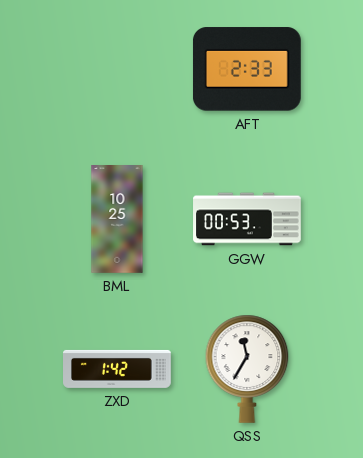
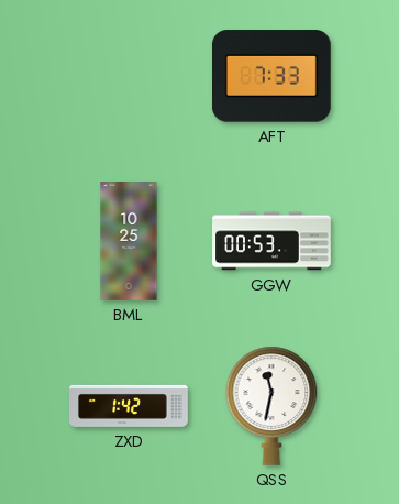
AFT: 2:33 -> 7:33
QSS: 11:35 -> 11:32
